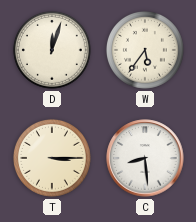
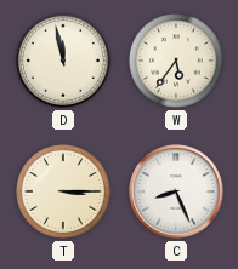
D: 12:03 -> 11:58
C: 8:29 -> 8:26
